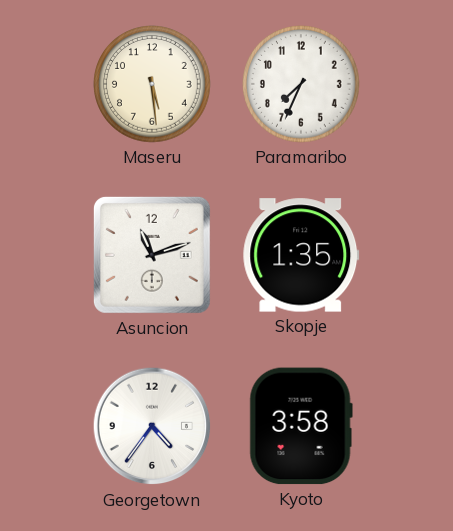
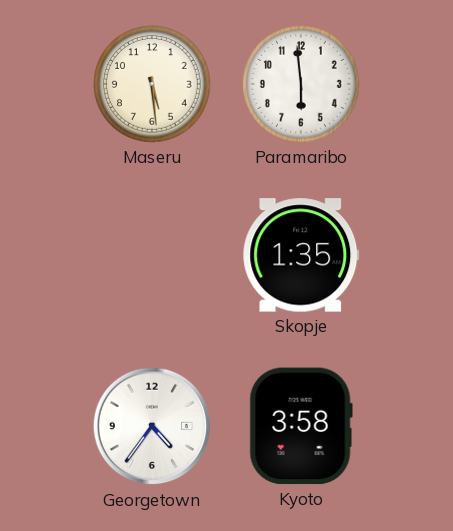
Paramaribo: 7:34 -> 5:59
Asuncion: 11:12 -> none
